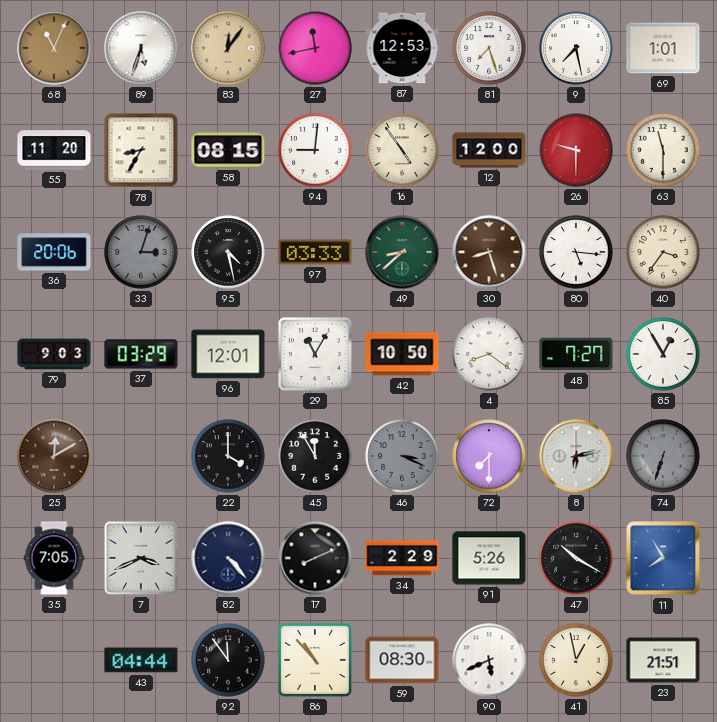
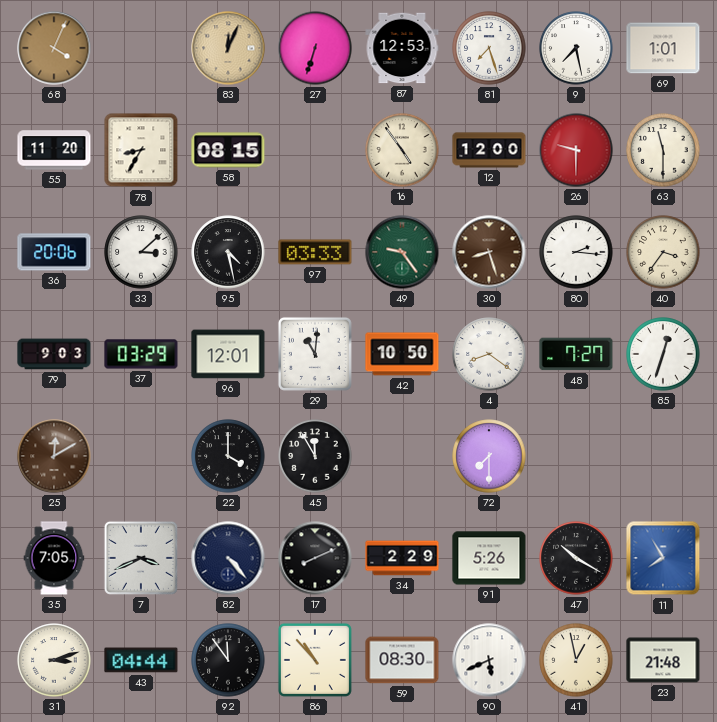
68: 11:04 -> 4:04
89: 5:33 -> none
83: 12:06 -> 12:04
27: 11:43 -> 6:33
94: 9:01 -> none
33: 3:03 -> 3:08
33 dial: grey -> white
49: 8:38 -> 9:24
80: 5:16 -> 2:16
29: 11:05 -> 11:01
85: 12:55 -> 12:33
46: 3:19 -> none
8: 6:13 -> none
74: 6:33 -> none
31: none -> 3:12
23: 21:51 -> 21:48
